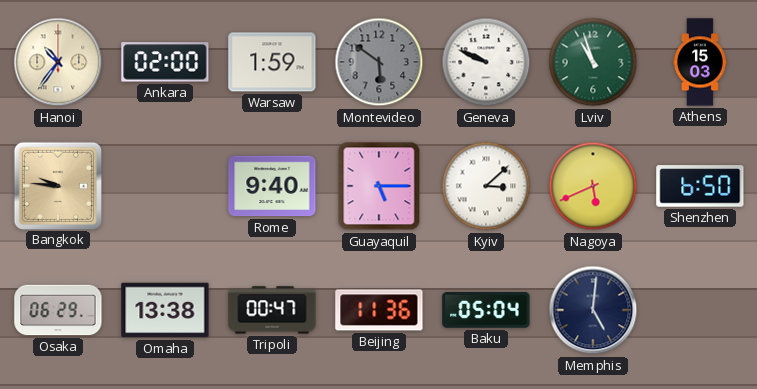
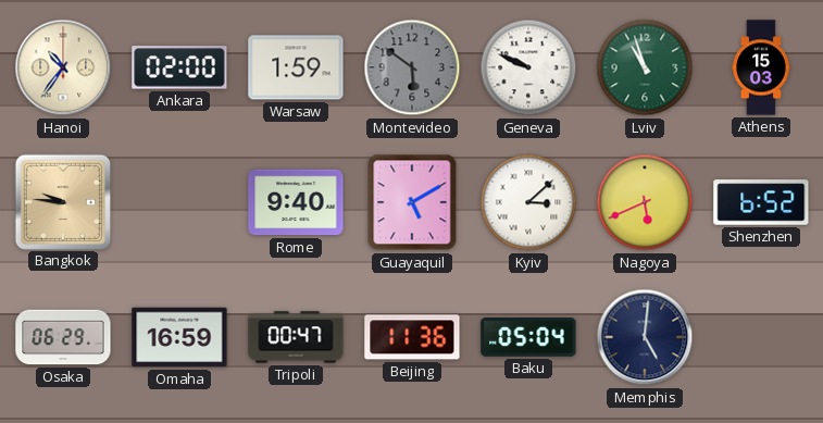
Guayaquil: 5:15 -> 5:10
Shenzhen: 6:50 -> 6:52
Omaha: 13:38 -> 16:59
